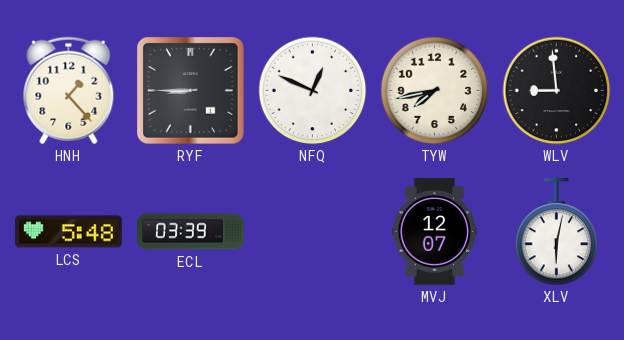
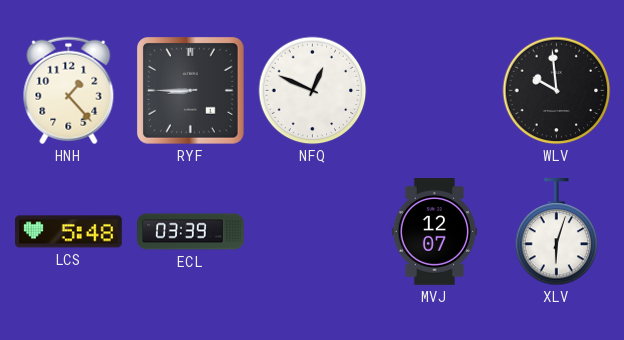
TYW: 7:43 -> none
WLV: 8:59 -> 9:59
XLV: 6:02 -> 6:03
